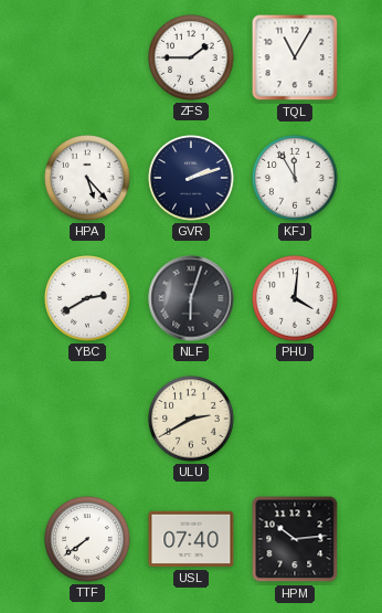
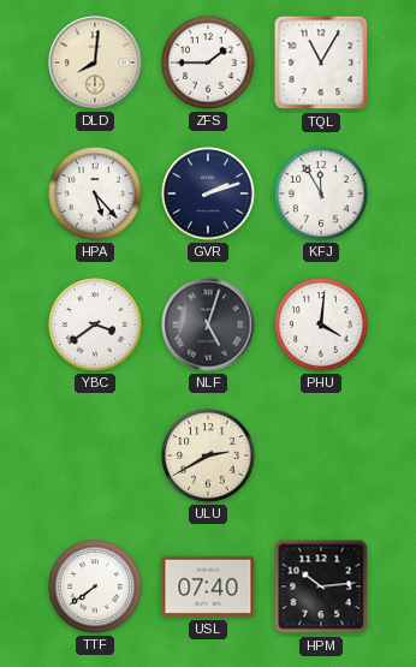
DLD: none -> 8:01
YBC: 2:40 -> 3:39
NLF: 6:03 -> 5:03
